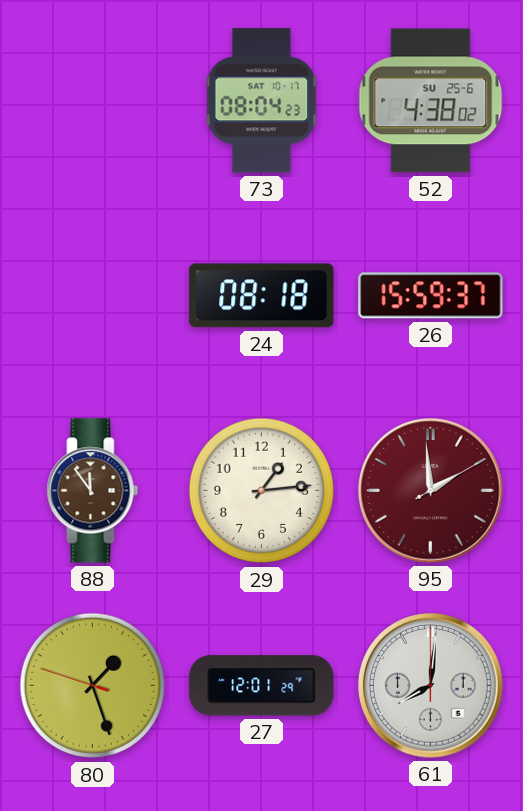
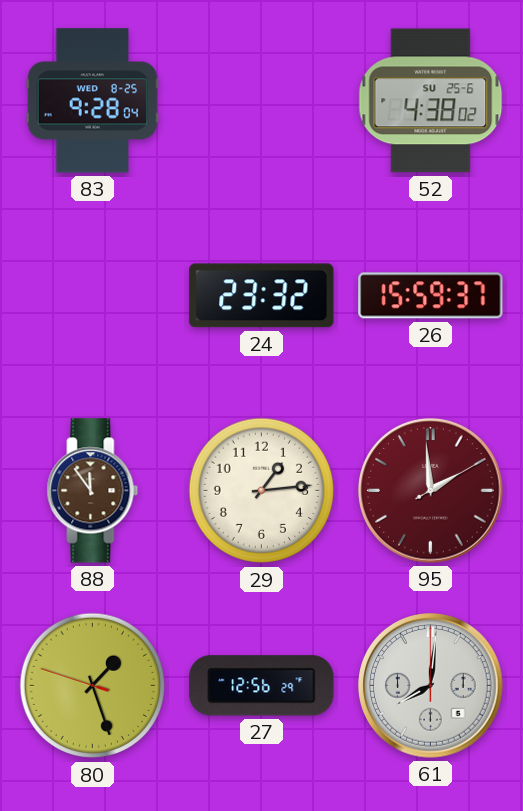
83: none -> 9:28
73: 08:04 -> none
24: 08:18 -> 23:32
27: 12:01 -> 12:56
